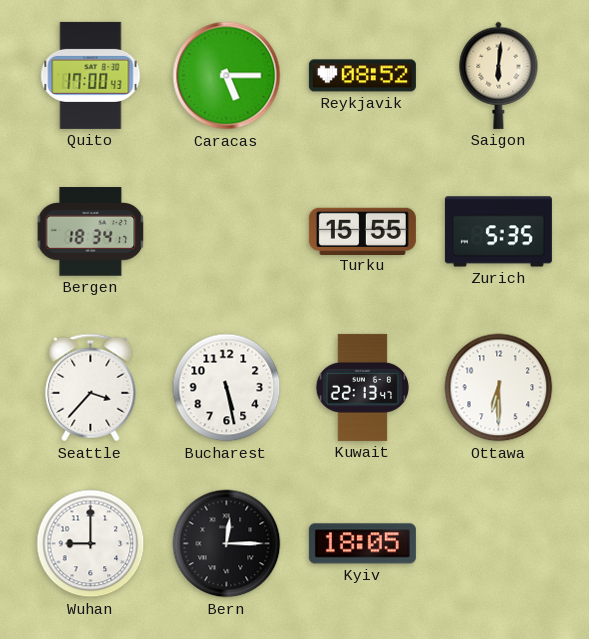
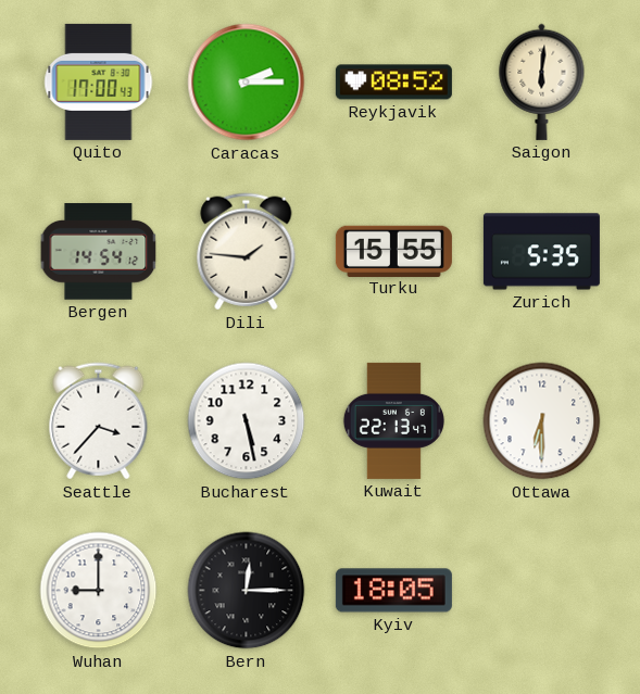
Caracas: 5:15 -> 2:15
Bergen: 18:34 -> 14:54
Dili: none -> 1:46
